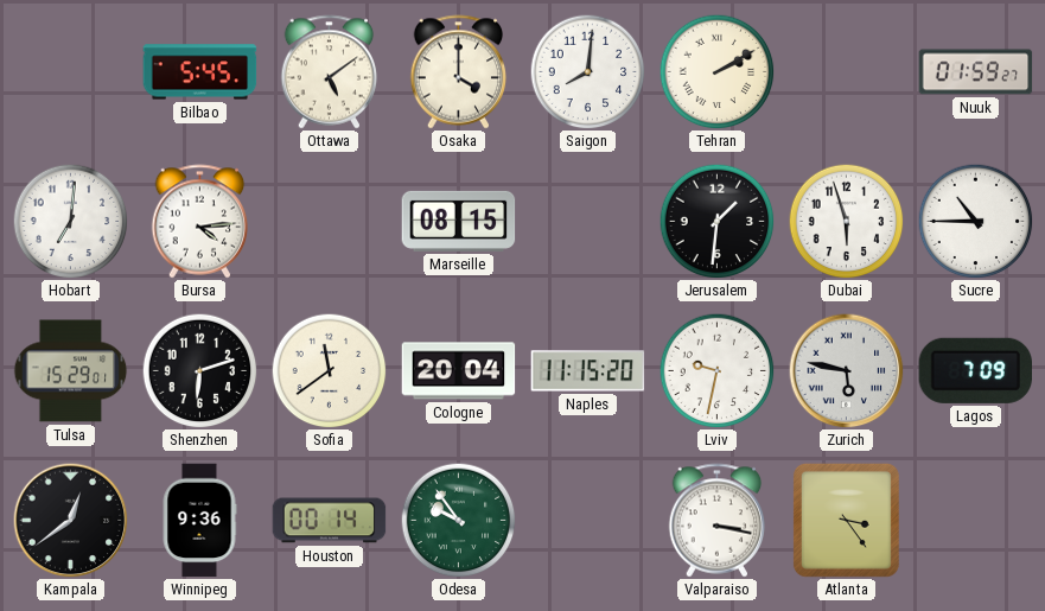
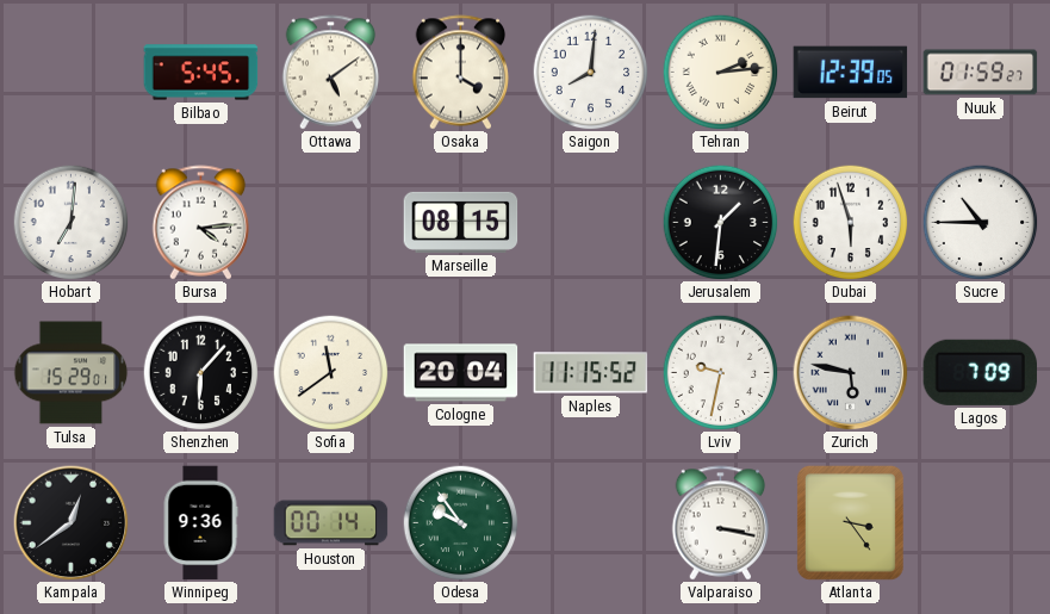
Tehran: 2:10 -> 2:14
Beirut: none -> 12:39
Shenzhen: 6:12 -> 6:07
Naples: 11:15:20 -> 11:15:52
